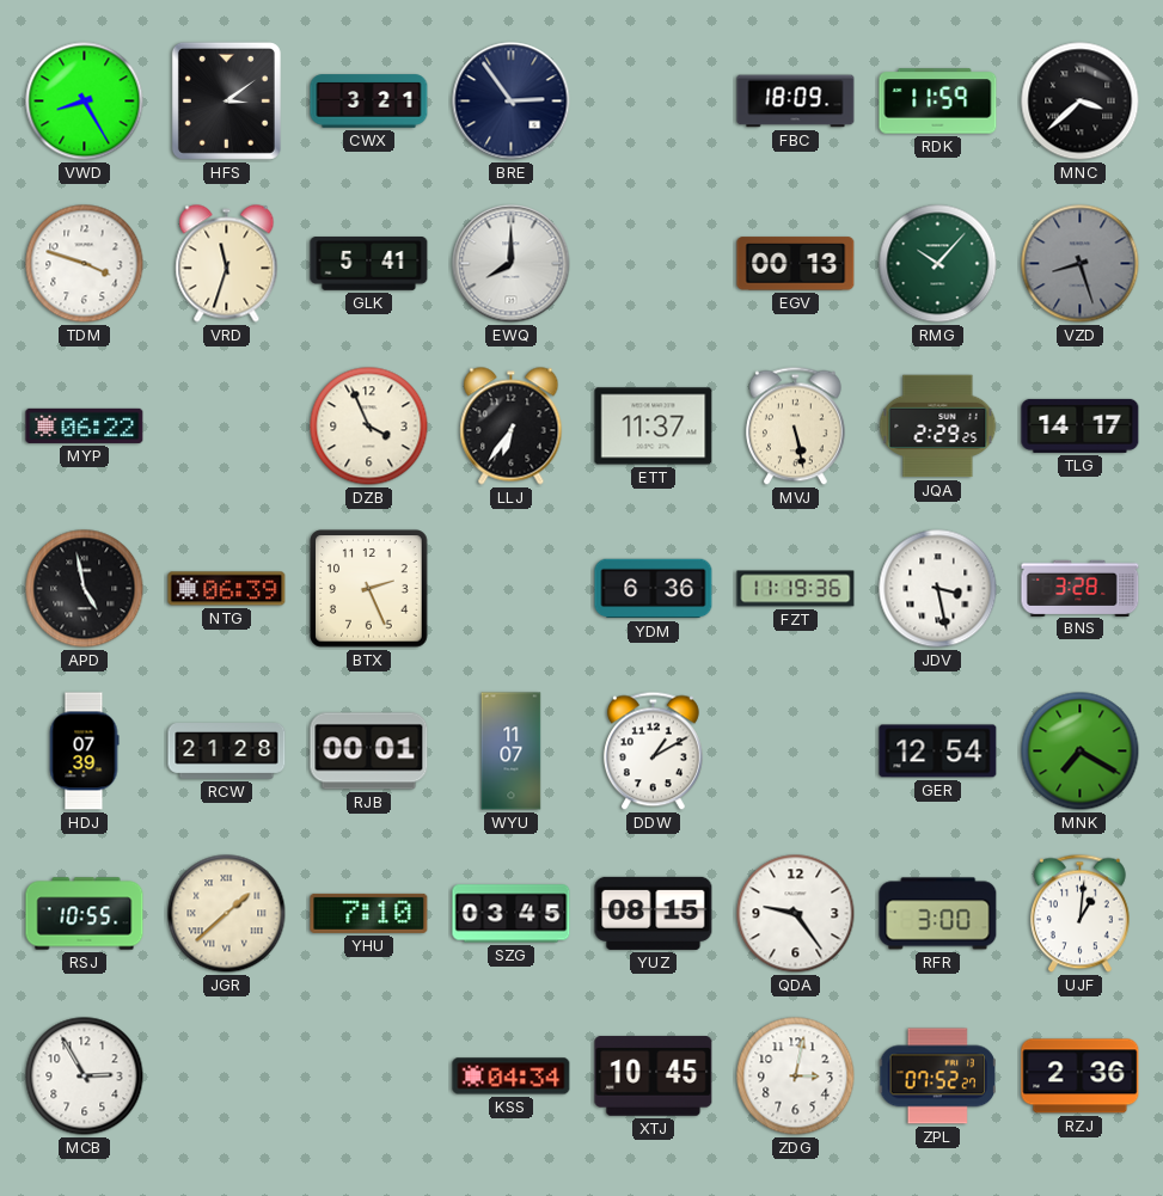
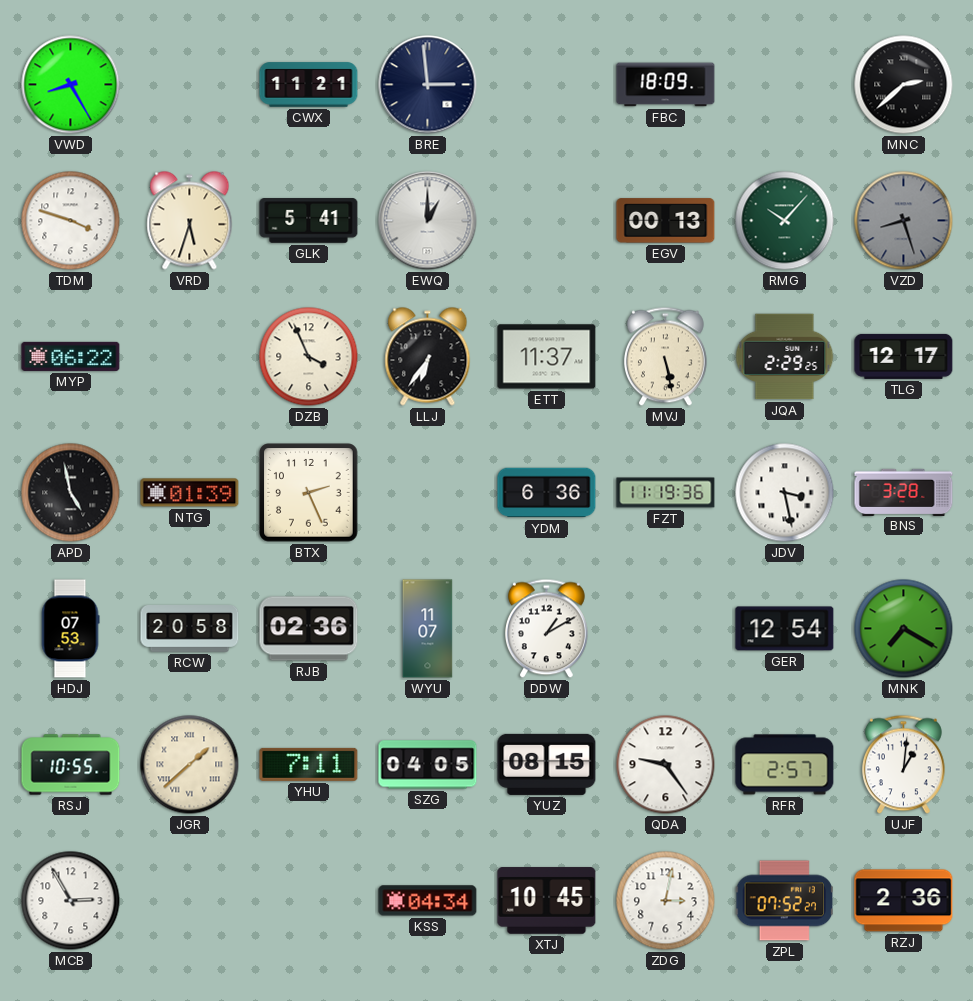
HFS: 3:09 -> none
CWX: 3:21 -> 11:21
BRE: 2:54 -> 2:59
RDK: 11:59 -> none
MNC: 3:38 -> 2:38
VRD: 11:33 -> 5:33
EWQ: 8:00 -> 1:00
TLG: 14:17 -> 12:17
NTG: 06:39 -> 01:39
HDJ: 07:39 -> 07:53
RCW: 21:28 -> 20:58
RJB: 00:01 -> 02:36
YHU: 7:10 -> 7:11
SZG: 03:45 -> 04:05
RFR: 3:00 -> 2:57
